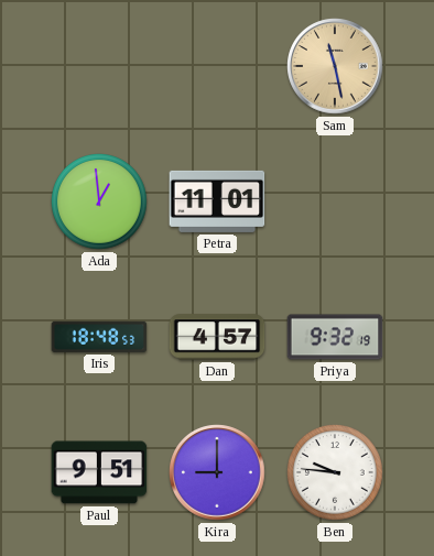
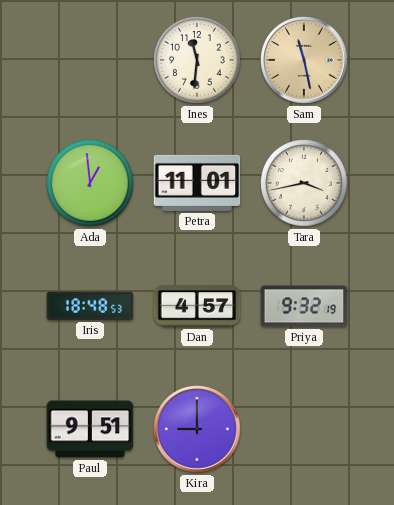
Ines: none -> 11:31
Tara: none -> 3:43
Ben: 9:46 -> none
